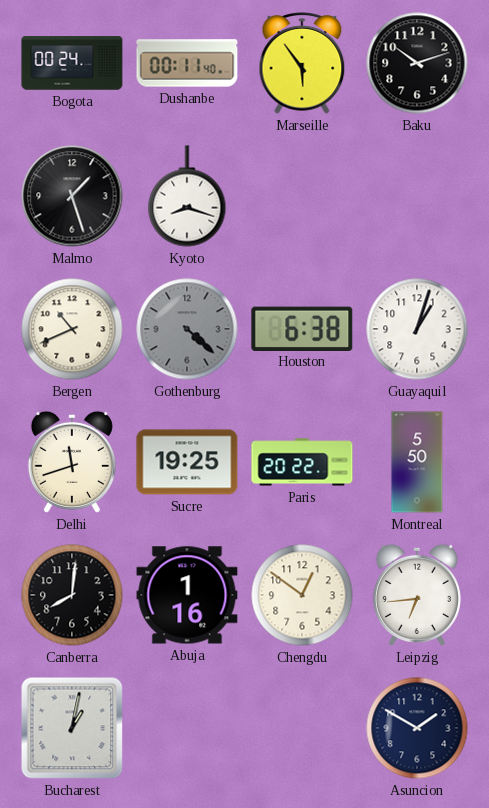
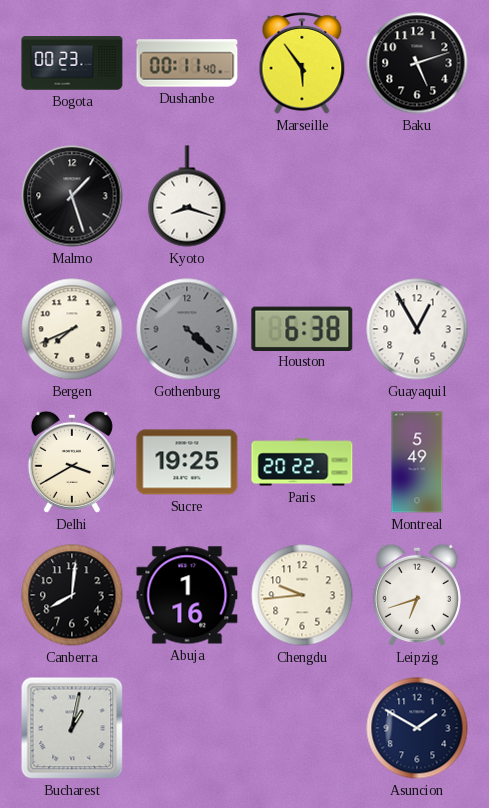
Bogota: 00:24 -> 00:23
Baku: 10:12 -> 5:12
Bergen: 10:41 -> 7:41
Guayaquil: 1:03 -> 12:55
Delhi: 11:42 -> 3:40
Montreal: 5:50 -> 5:49
Chengdu: 12:51 -> 9:44
Leipzig: 6:44 -> 6:42
